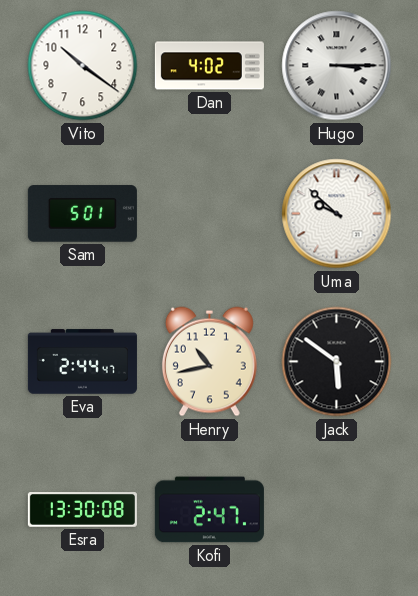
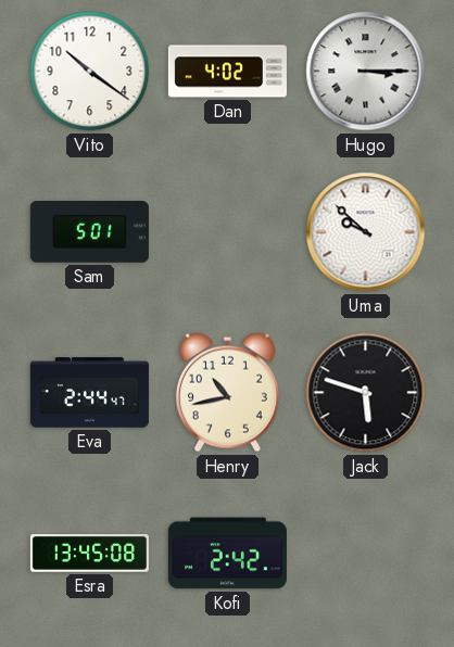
Jack: 5:51 -> 5:48
Esra: 13:30 -> 13:45
Kofi: 2:47 -> 2:42
